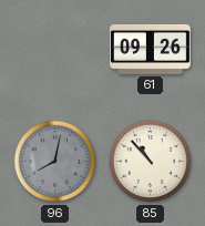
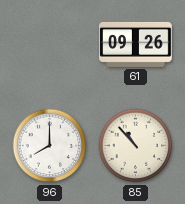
96: 8:02 -> 8:00
96 dial: grey -> white
